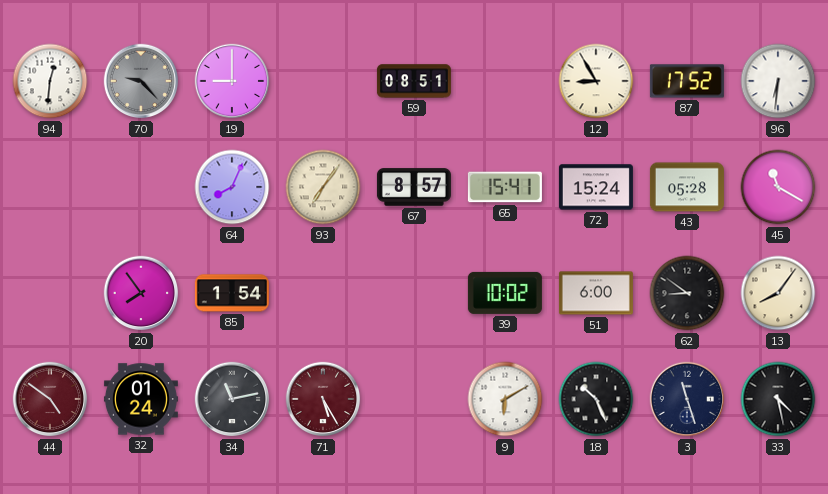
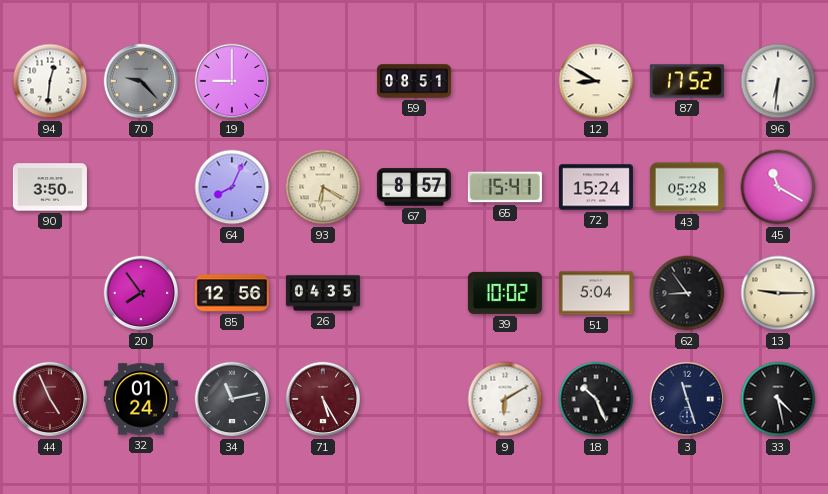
12: 8:55 -> 8:50
90: none -> 3:50
93: 7:06 -> 6:20
85: 1:54 -> 12:56
26: none -> 04:35
51: 6:00 -> 5:04
62: 8:51 -> 8:54
13: 8:06 -> 9:15
44: 4:51 -> 4:56
